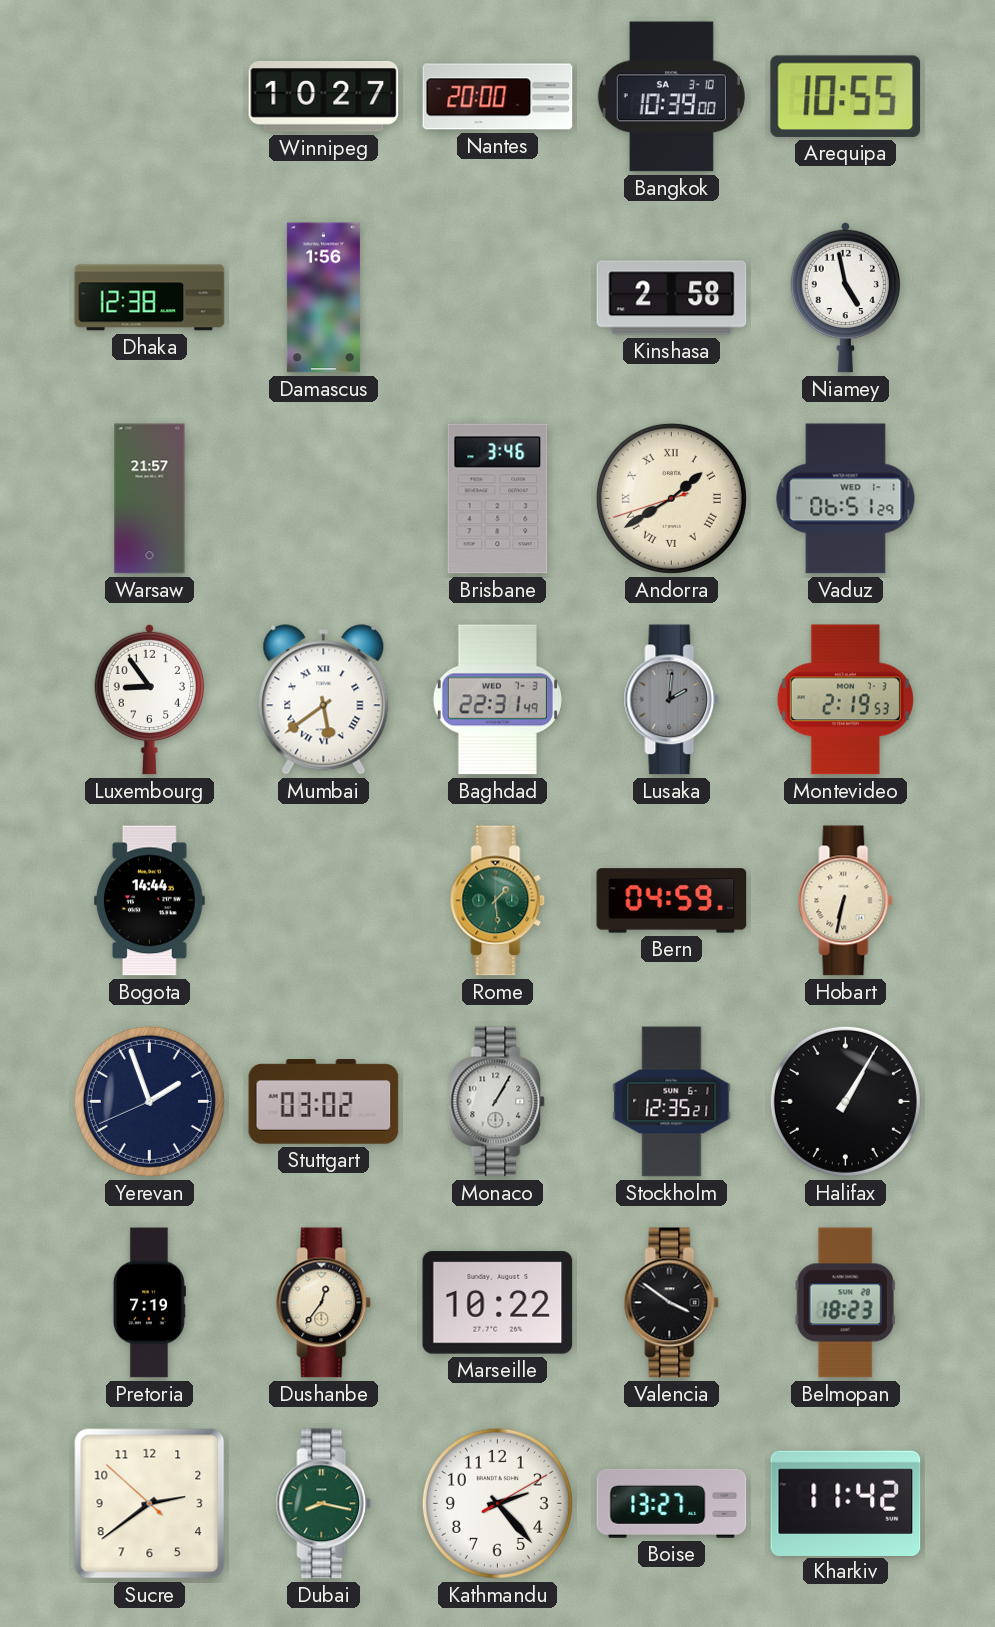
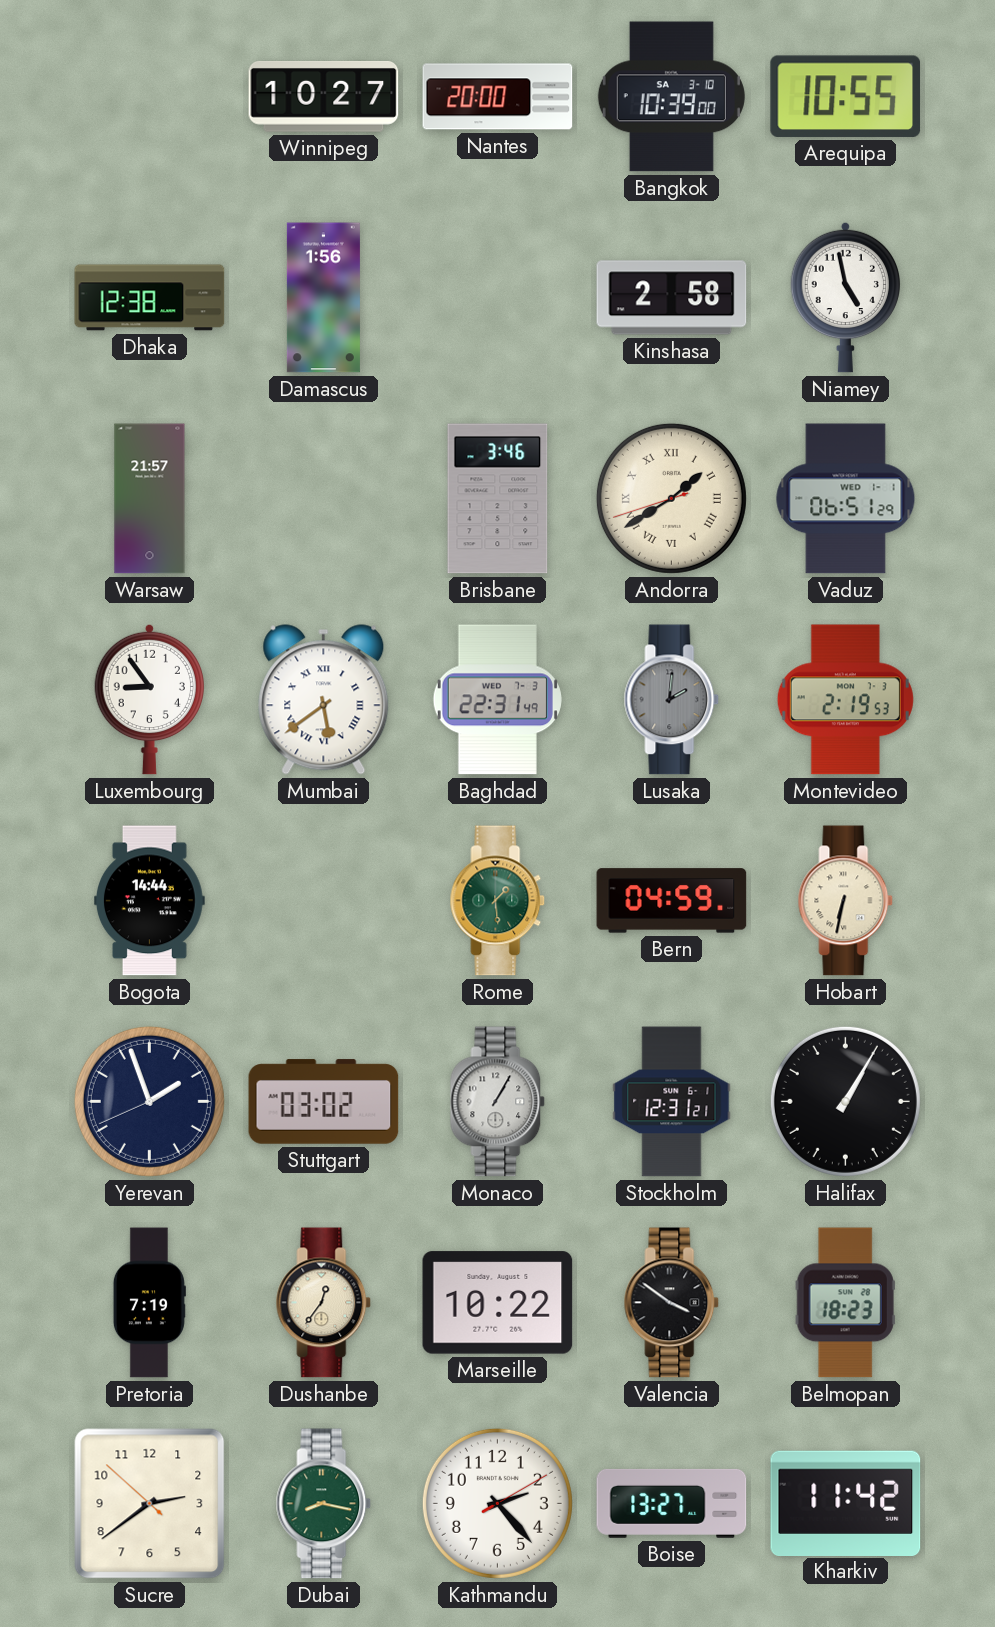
Stockholm: 12:35 -> 12:31
